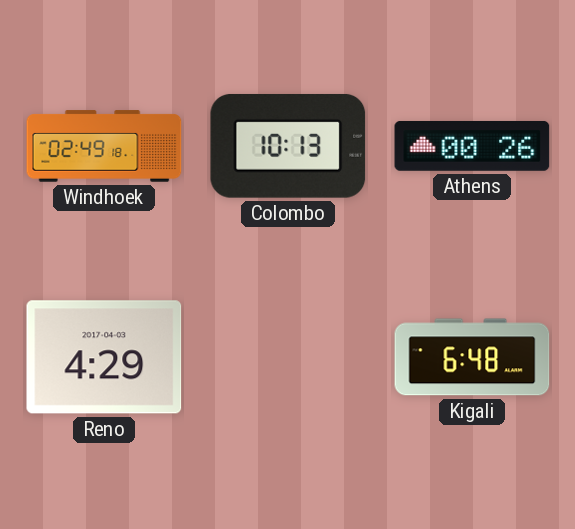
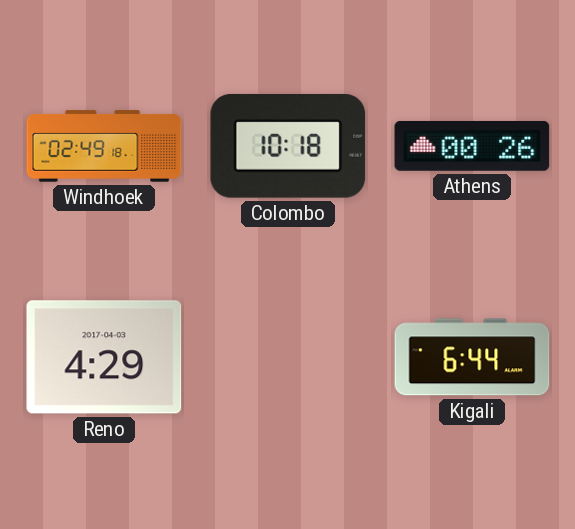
Colombo: 10:13 -> 10:18
Kigali: 6:48 -> 6:44
